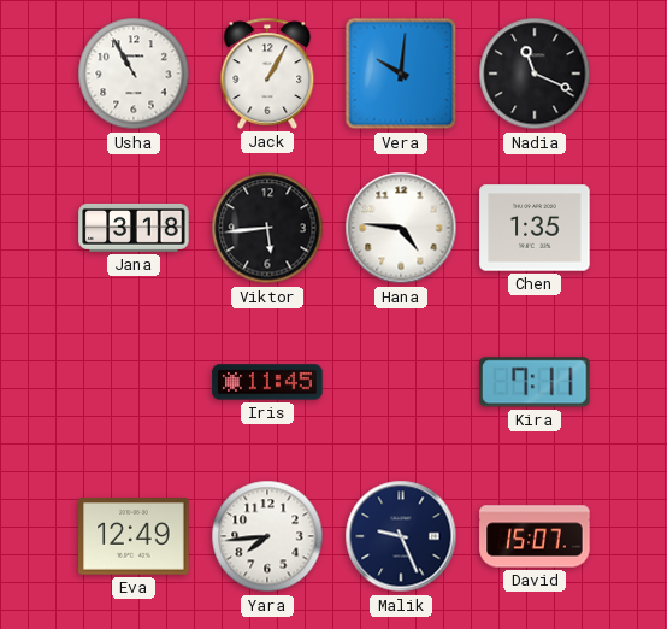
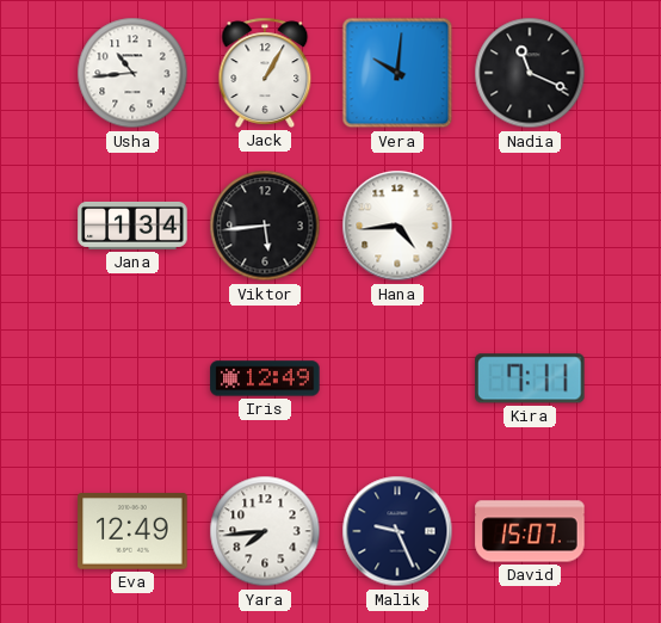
Usha: 10:55 -> 10:44
Jana: 3:18 -> 1:34
Hana: 4:46 -> 4:44
Chen: 1:35 -> none
Iris: 11:45 -> 12:49
